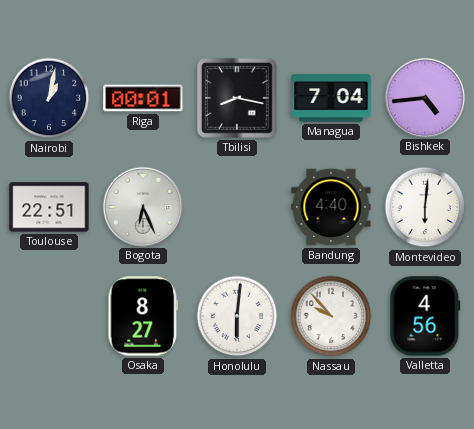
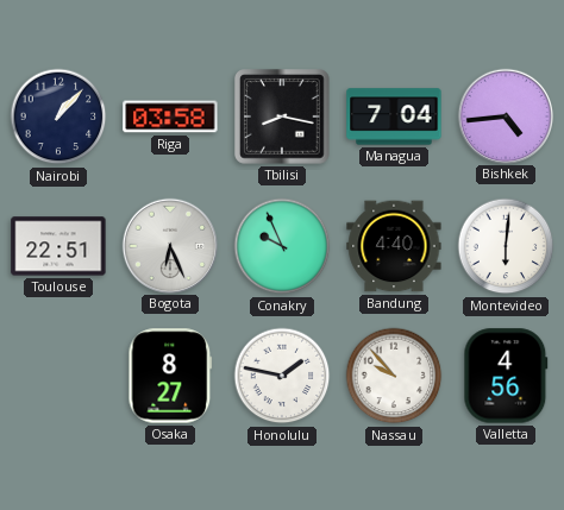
Nairobi: 1:02 -> 1:07
Riga: 00:01 -> 03:58
Conakry: none -> 9:56
Honolulu: 6:01 -> 1:47
